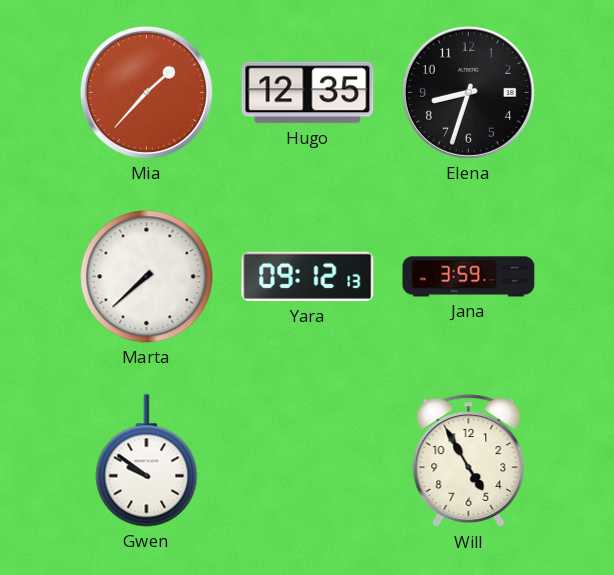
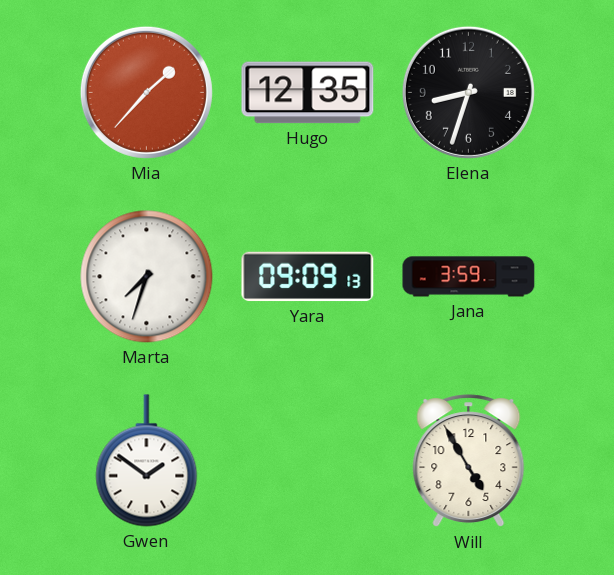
Marta: 7:38 -> 7:33
Yara: 09:12 -> 09:09
Gwen: 9:51 -> 1:51
